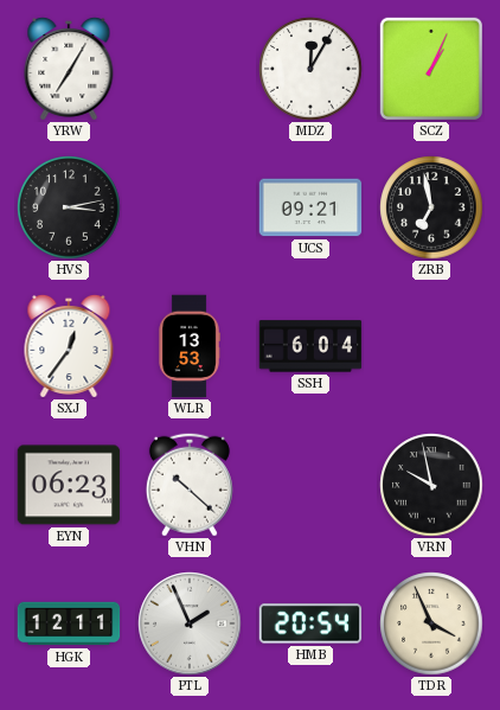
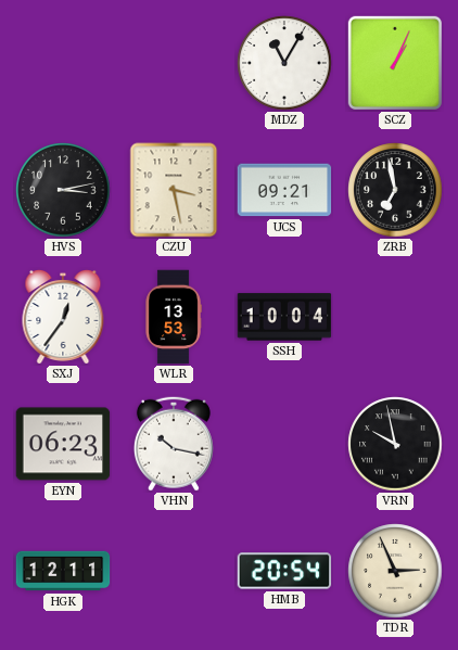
YRW: 7:05 -> none
MDZ: 12:05 -> 11:05
CZU: none -> 3:28
SSH: 6:04 -> 10:04
VHN: 10:22 -> 10:17
PTL: 1:56 -> none
TDR: 3:56 -> 2:56
